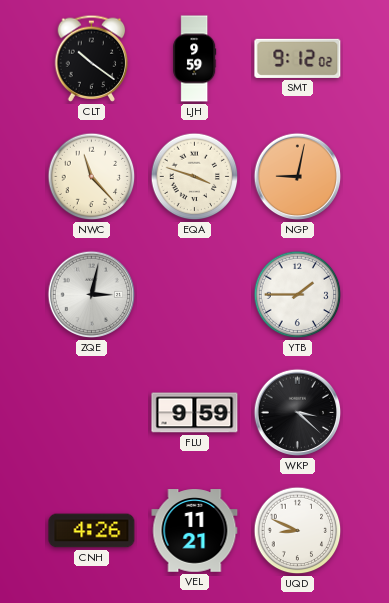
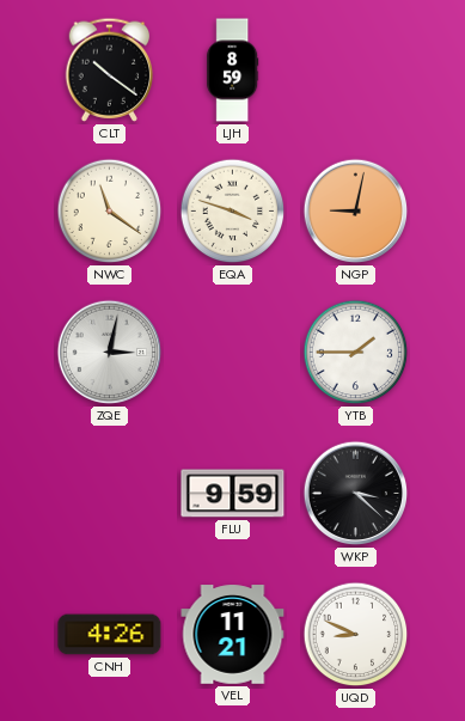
LJH: 9:59 -> 8:59
SMT: 9:12 -> none
NWC: 11:23 -> 11:21
